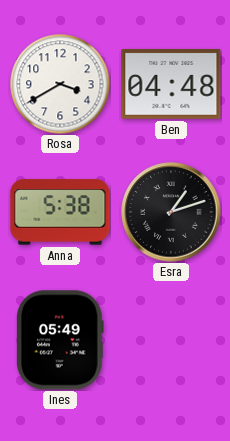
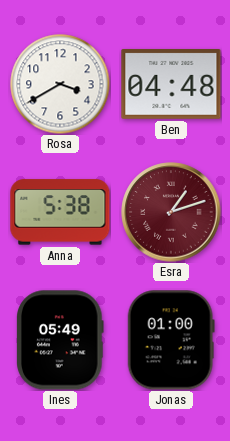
Esra dial: black -> burgundy
Jonas: none -> 01:00
